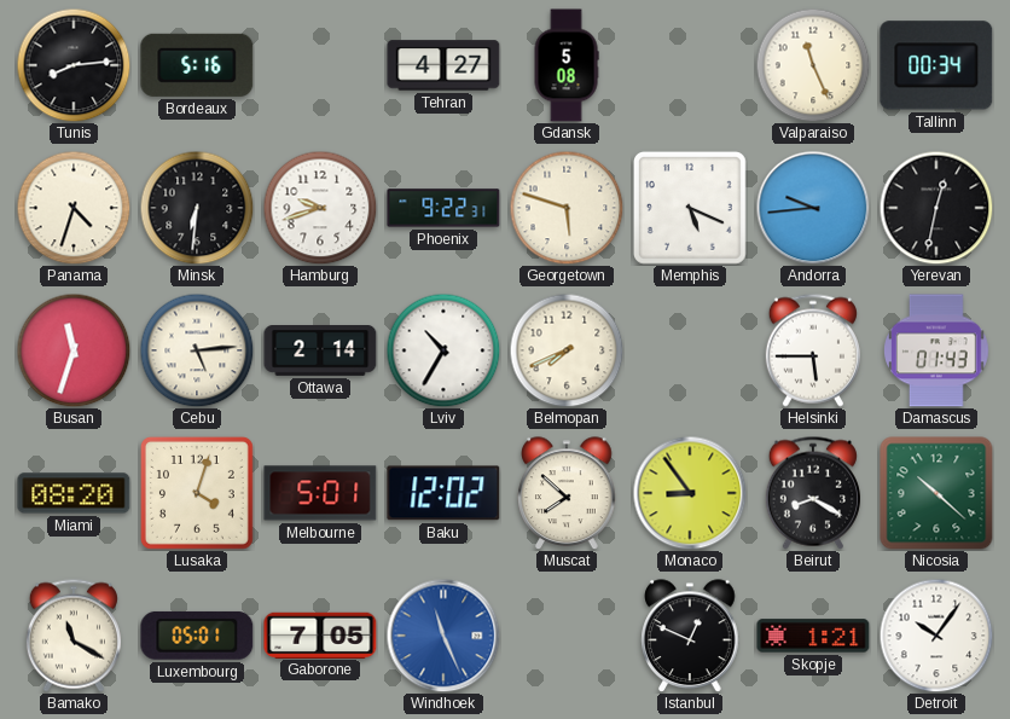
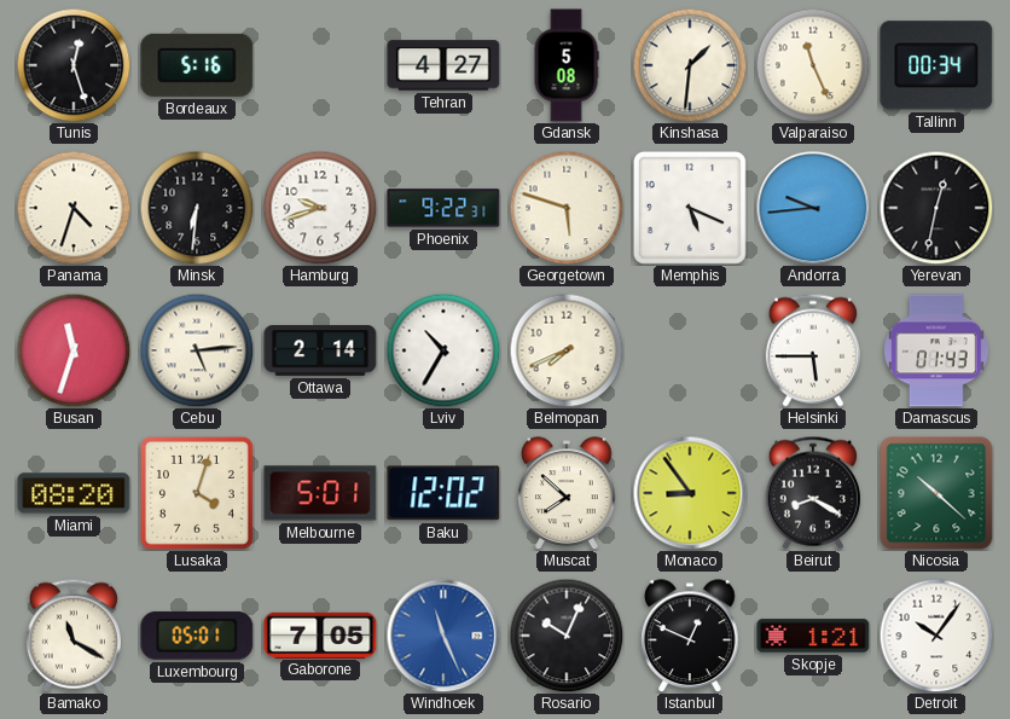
Tunis: 8:14 -> 12:27
Kinshasa: none -> 1:31
Rosario: none -> 10:04
